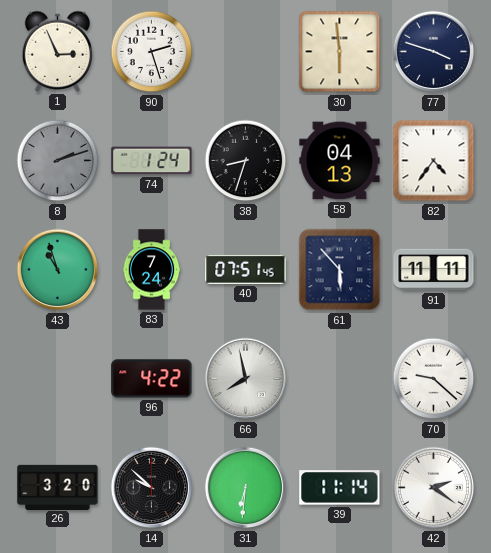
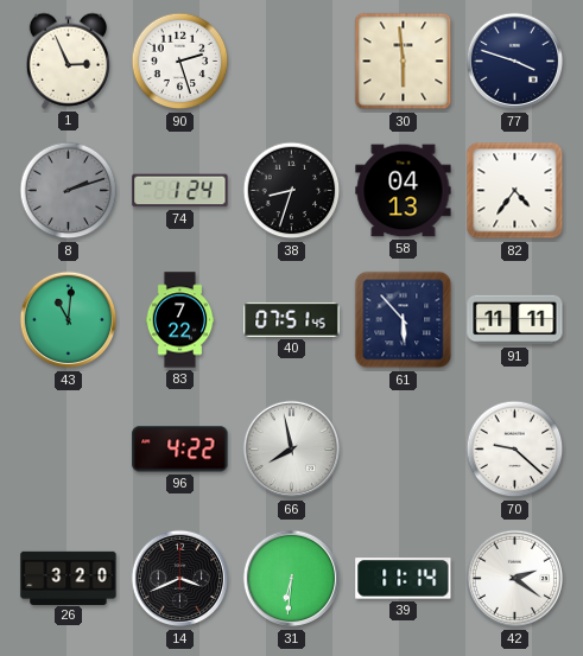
43: 10:57 -> 11:01
83: 7:24 -> 7:22
14: 9:52 -> 3:41
